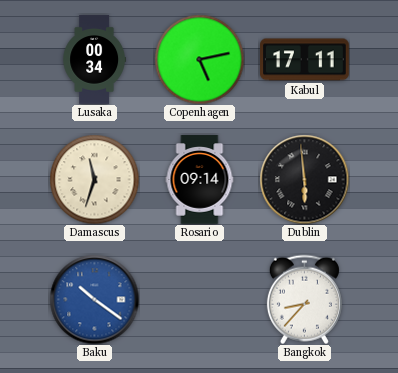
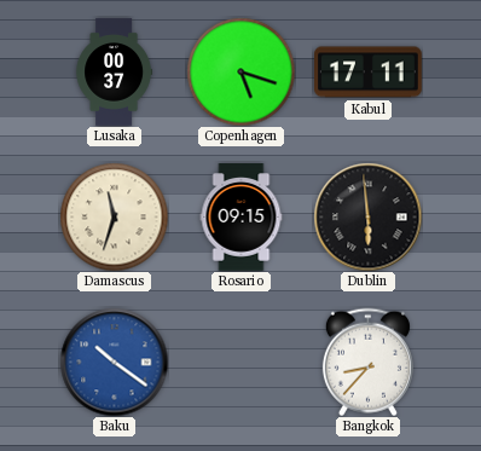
Lusaka: 00:34 -> 00:37
Copenhagen: 5:13 -> 5:18
Rosario: 09:14 -> 09:15
